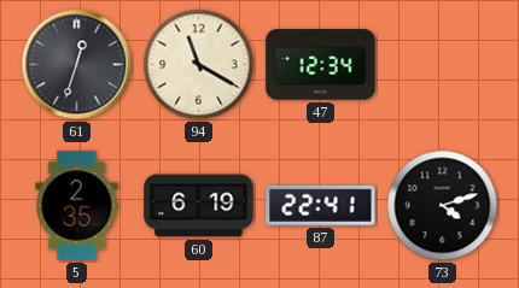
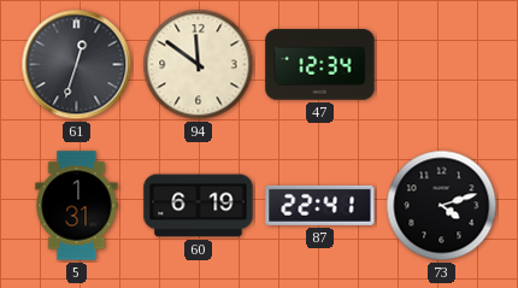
94: 11:20 -> 11:51
5: 2:35 -> 1:31
